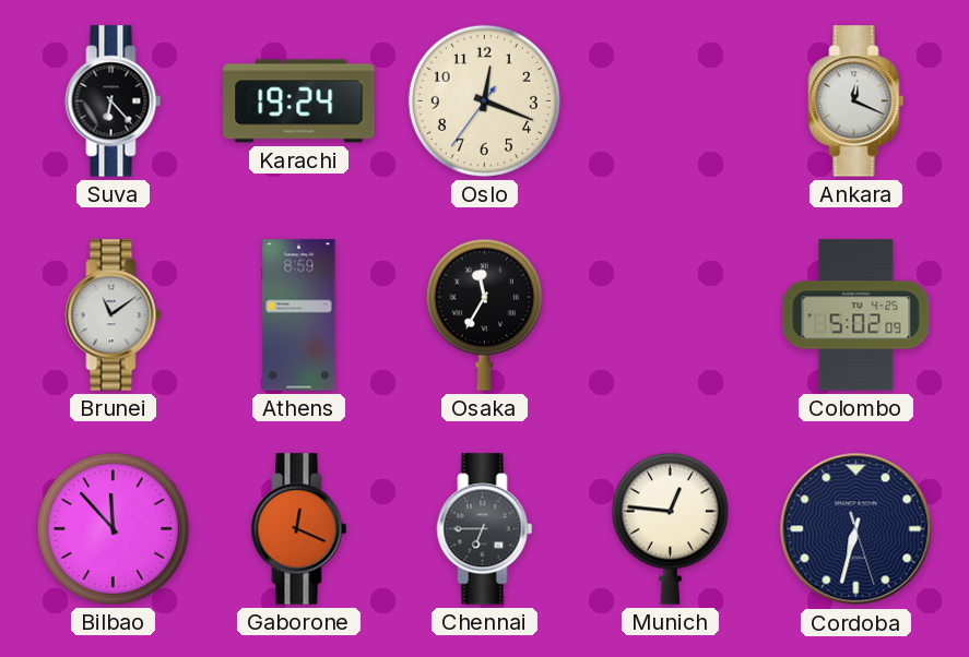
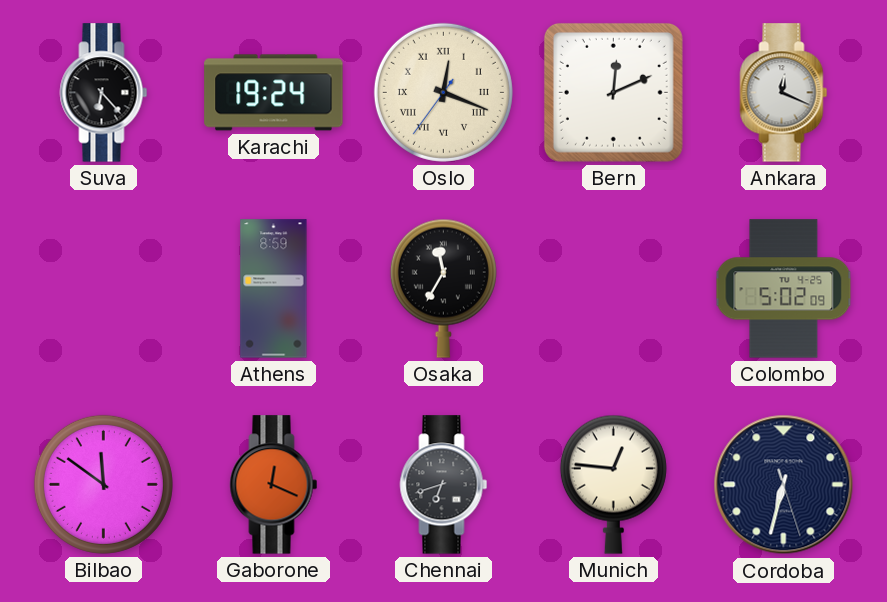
Oslo numerals: Arabic -> Roman
Bern: none -> 12:11
Brunei: 11:09 -> none
Bilbao: 11:53 -> 11:51
Chennai: 6:45 -> 6:42
